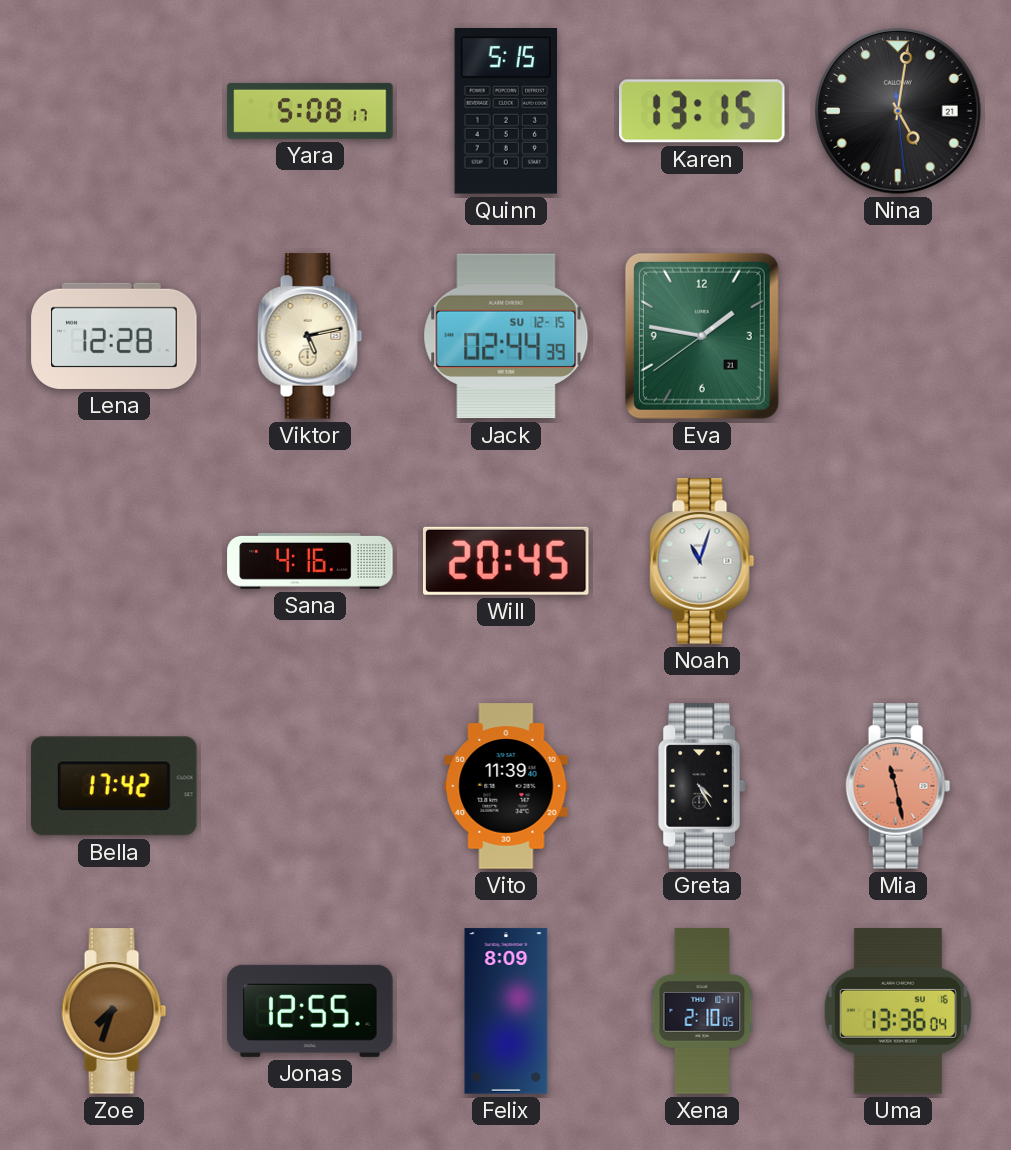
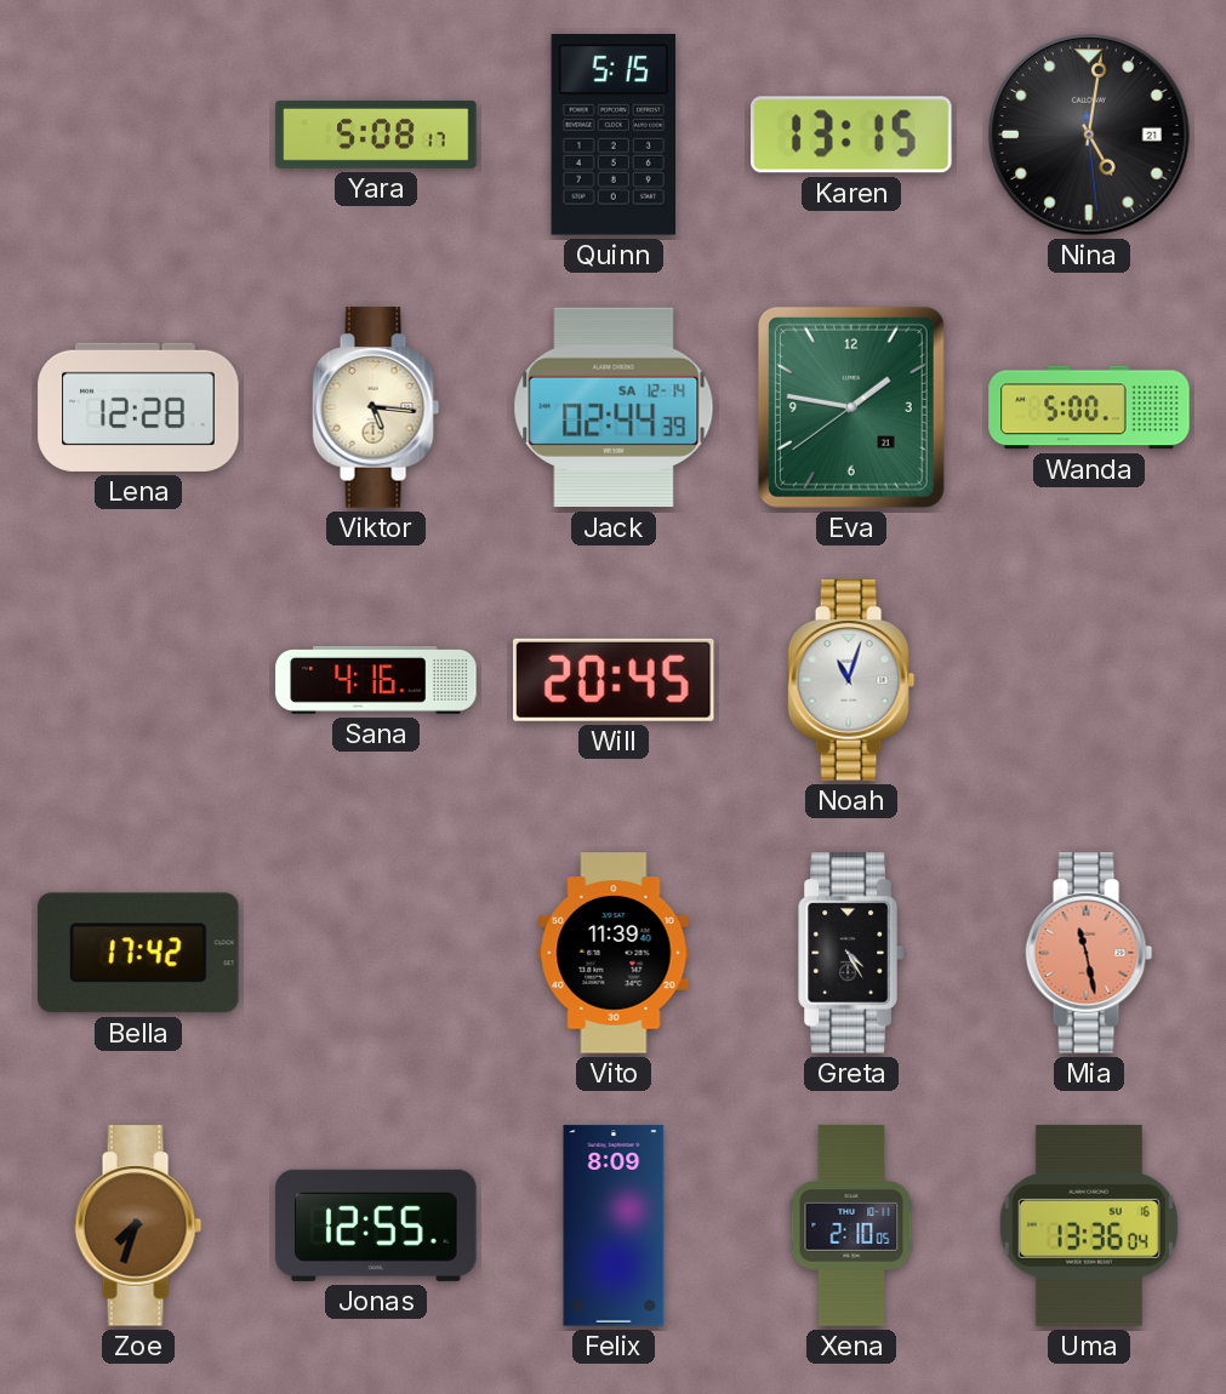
Viktor: 5:13 -> 5:16
Jack date: SU 12-15 -> SA 12-14
Wanda: none -> 5:00
